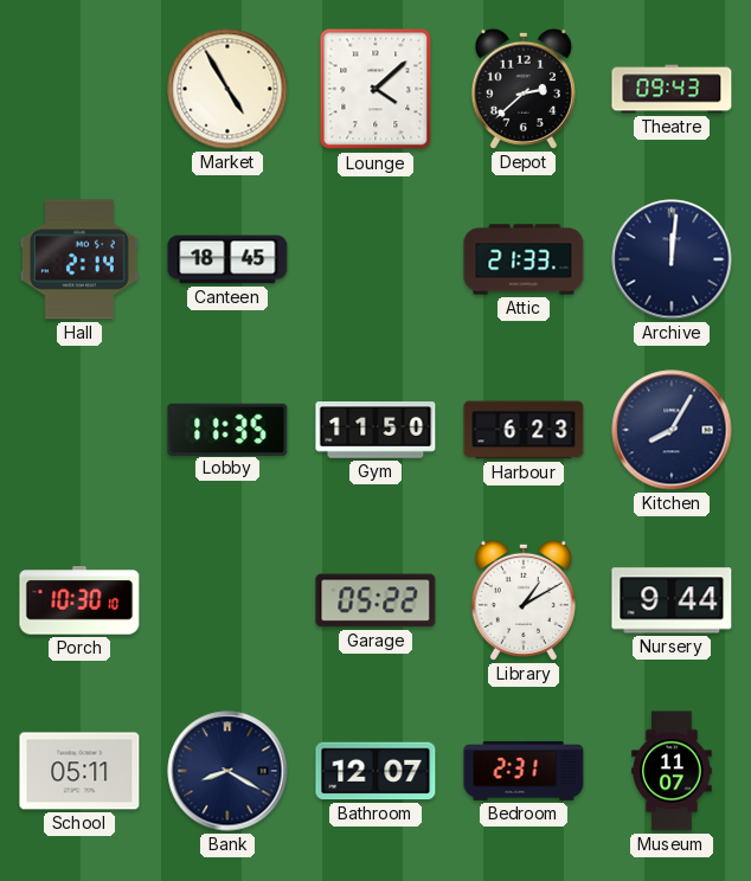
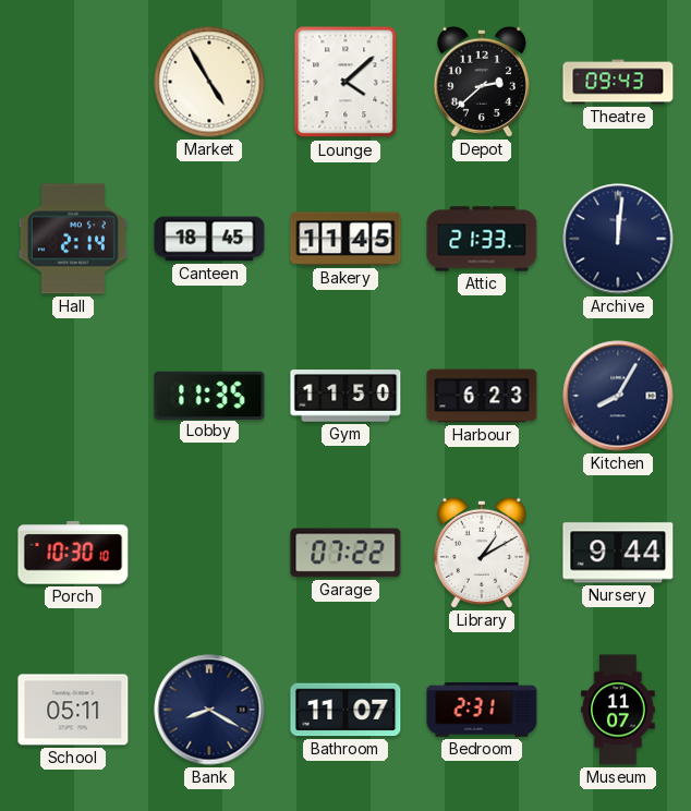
Bakery: none -> 11:45
Garage: 05:22 -> 07:22
Bathroom: 12:07 -> 11:07
